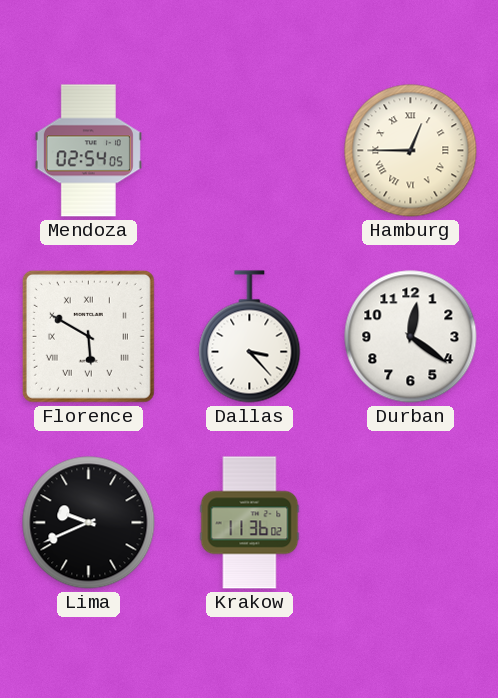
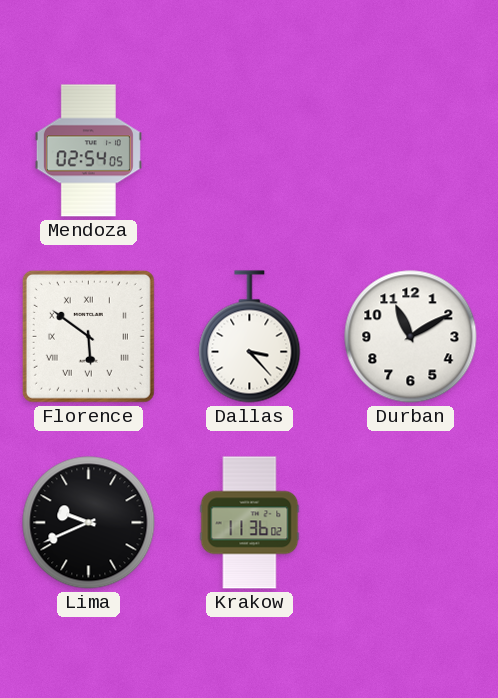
Hamburg: 12:45 -> none
Florence: 5:50 -> 5:51
Durban: 12:21 -> 11:10
